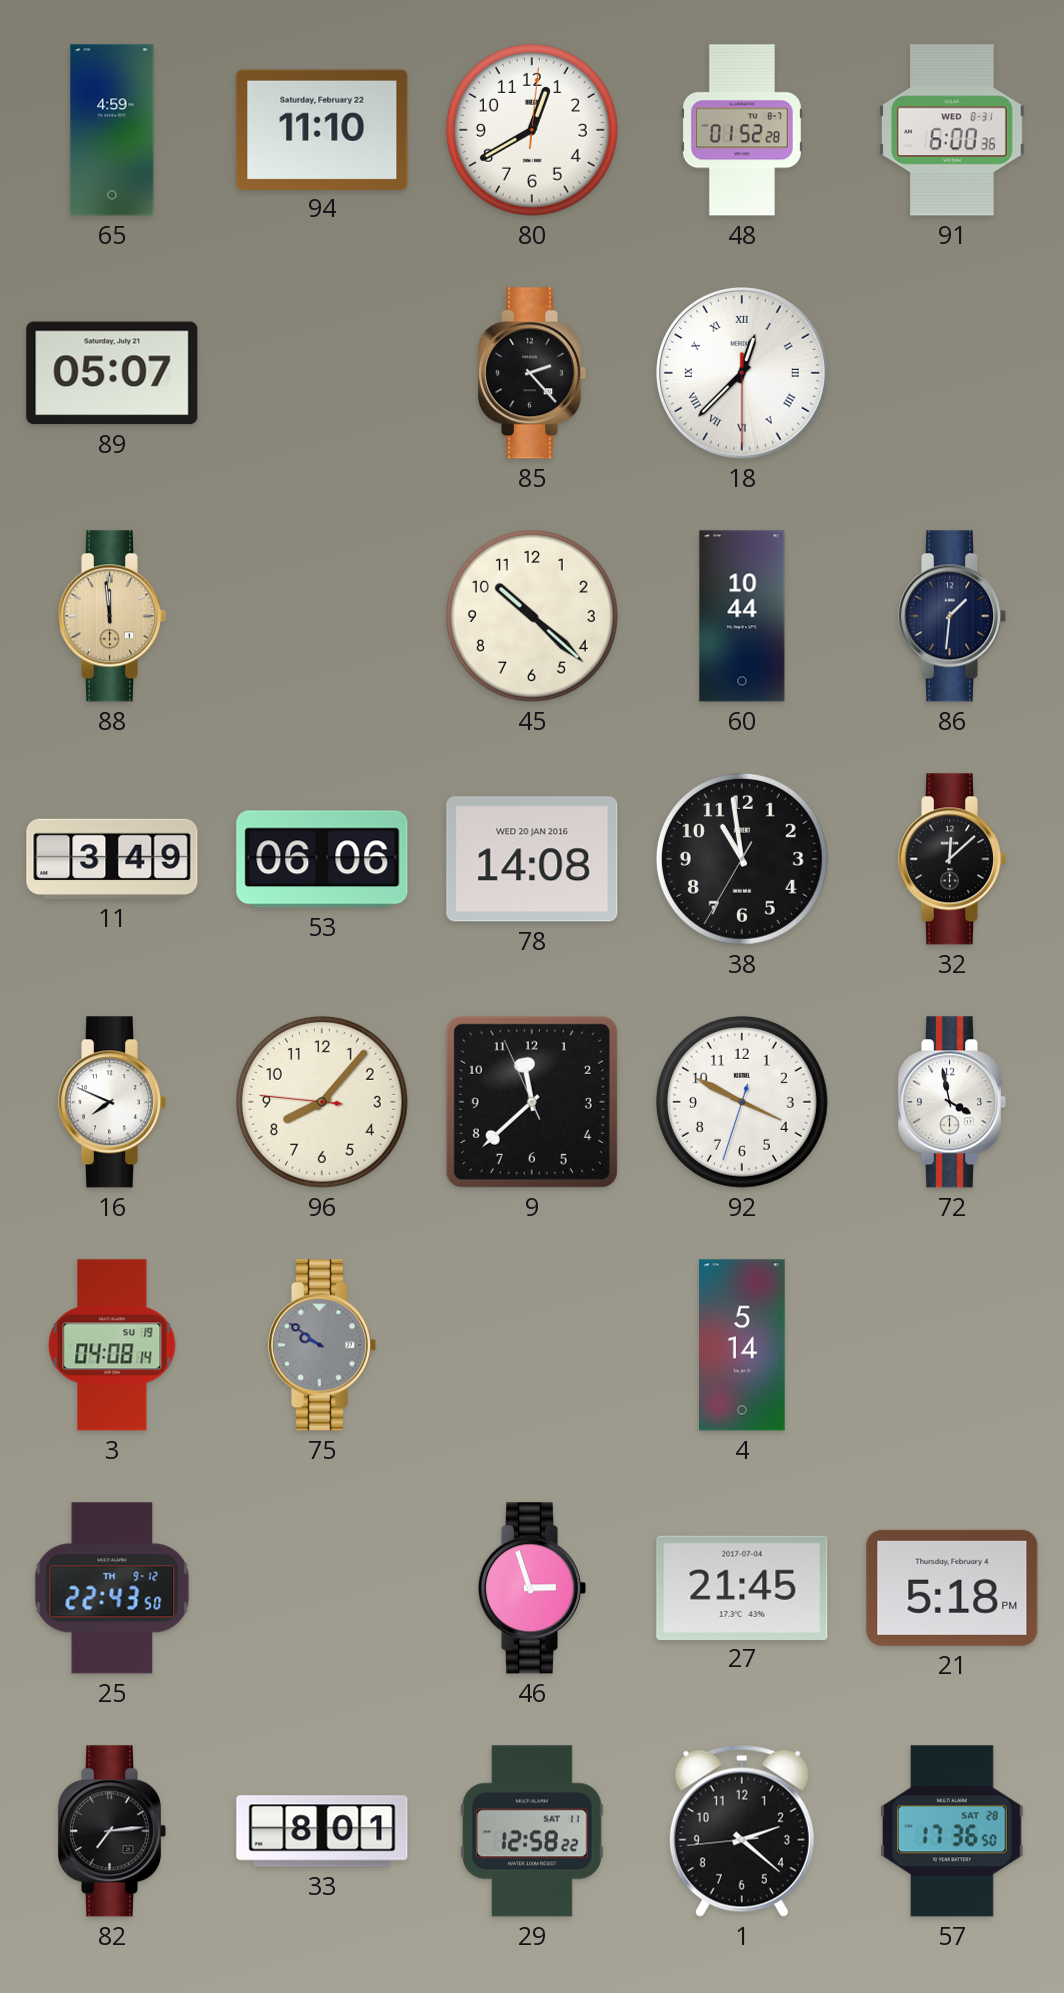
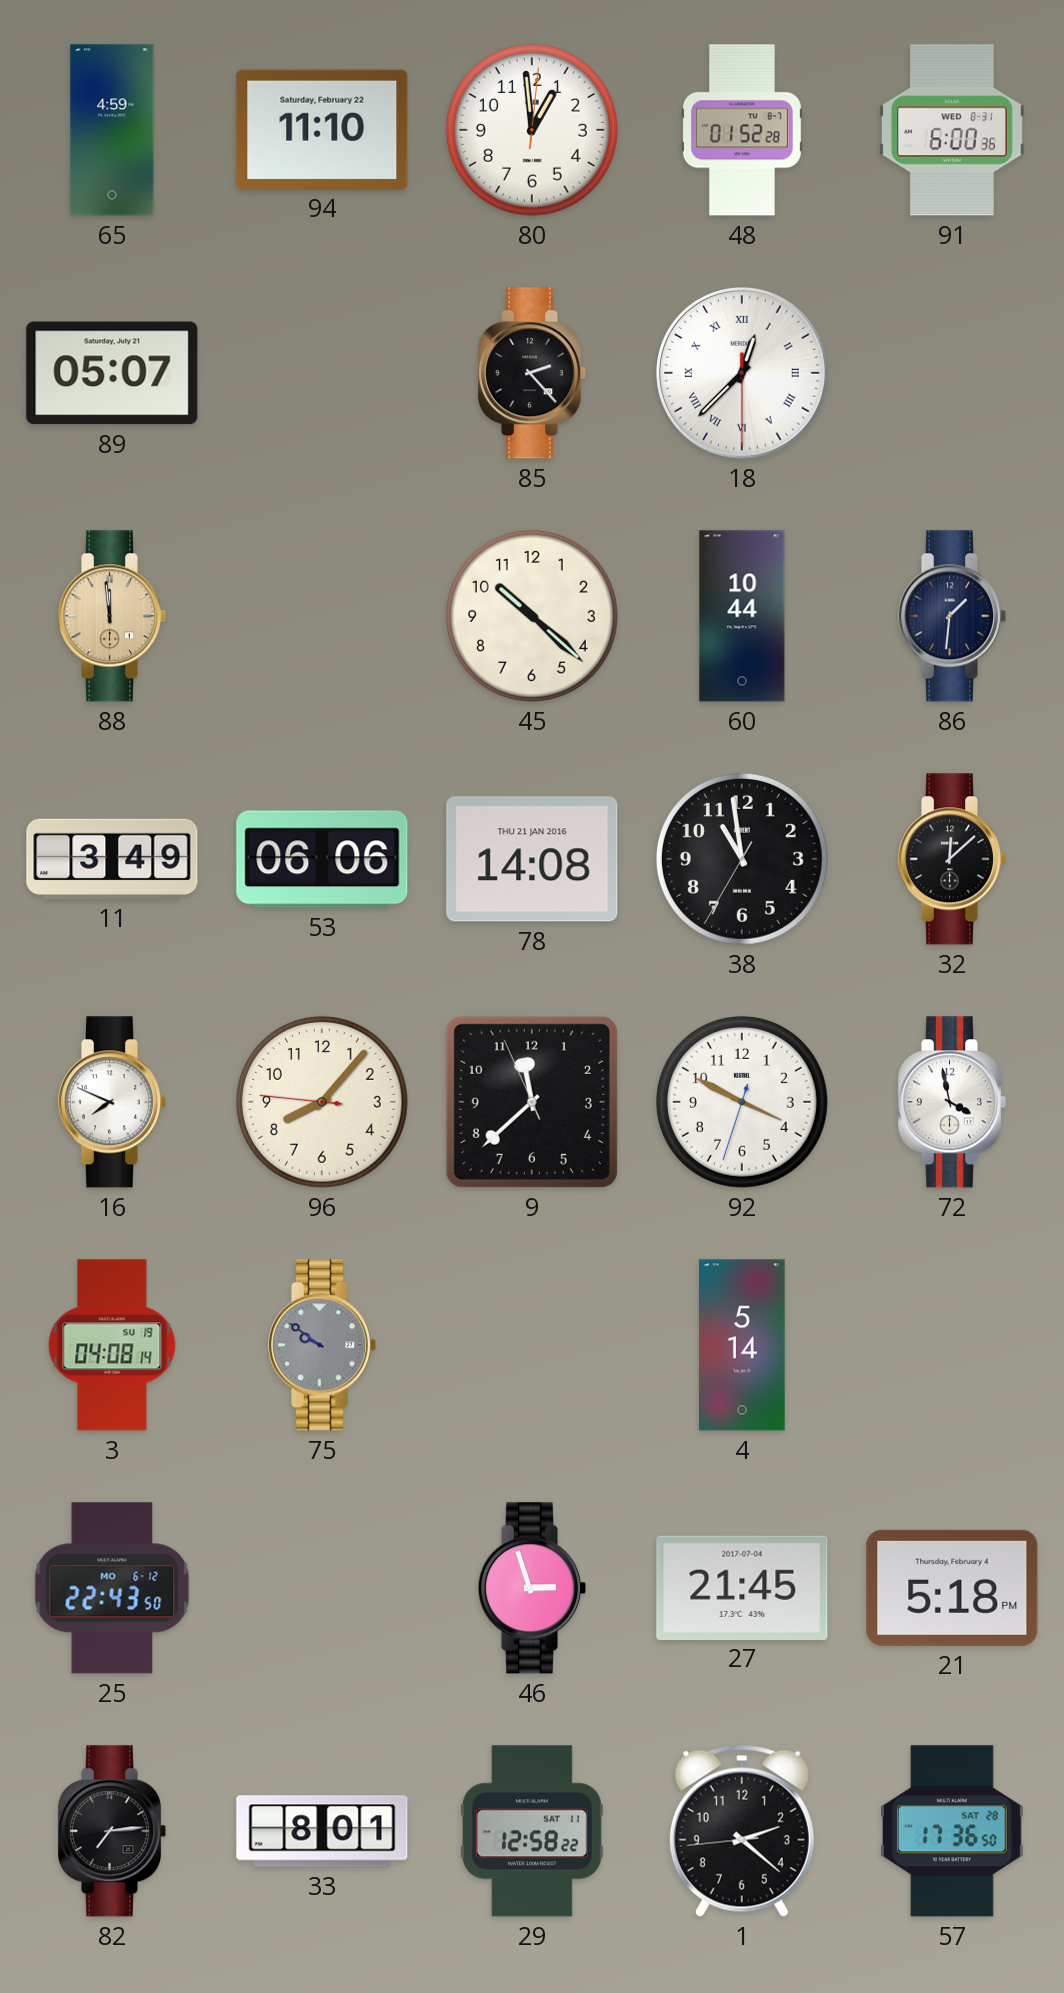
80: 12:40 -> 12:59
78 date: WED 20 JAN 2016 -> THU 21 JAN 2016
25 date: TH 9-12 -> MO 6-12
